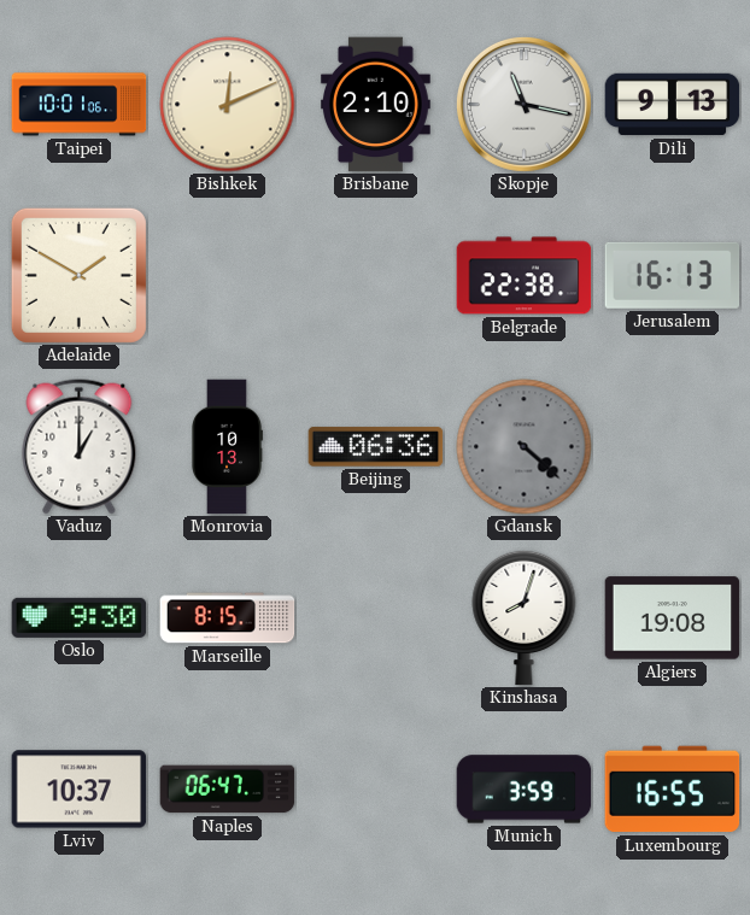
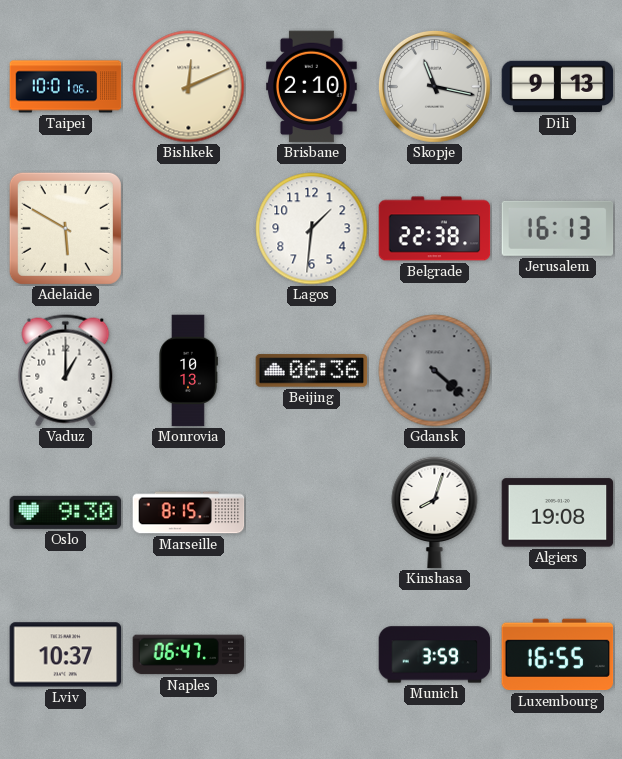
Adelaide: 1:50 -> 5:50
Lagos: none -> 1:31
